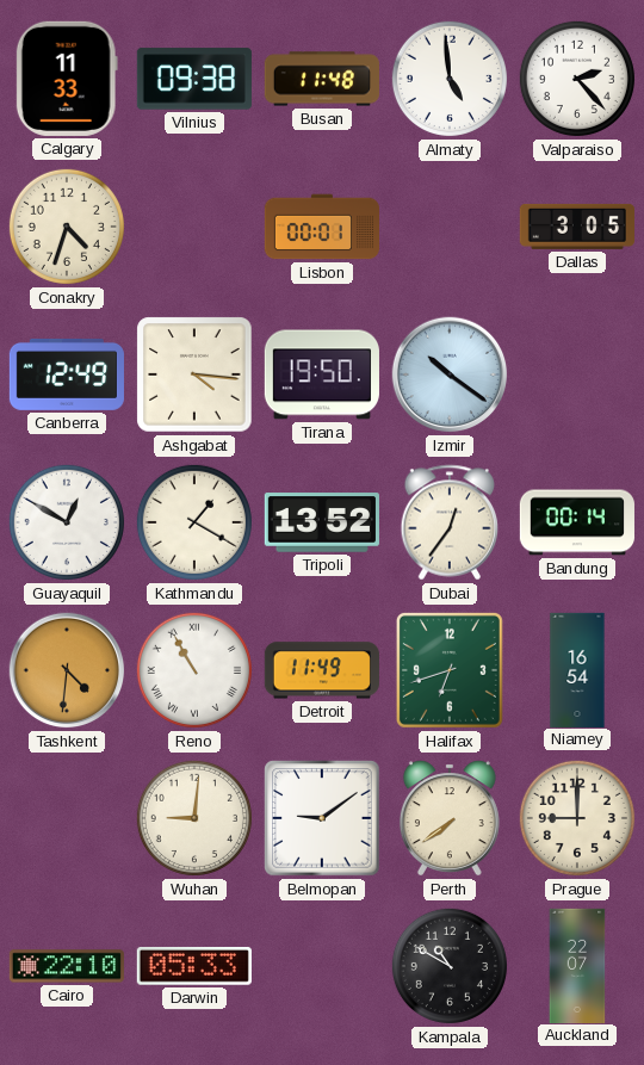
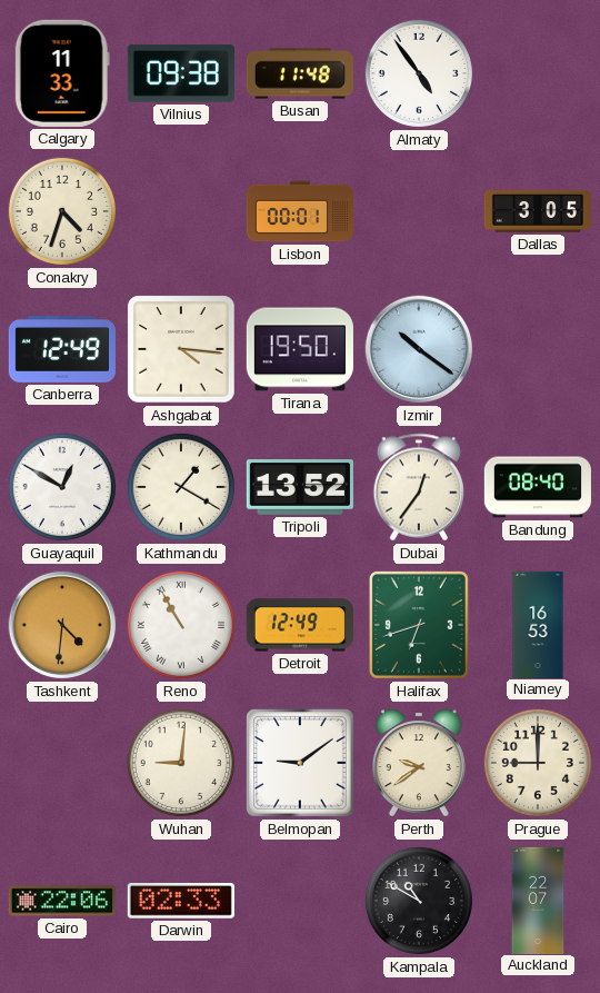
Almaty: 4:59 -> 4:54
Valparaiso: 2:23 -> none
Bandung: 00:14 -> 08:40
Detroit: 11:49 -> 12:49
Niamey: 16:54 -> 16:53
Perth: 7:39 -> 9:39
Cairo: 22:10 -> 22:06
Darwin: 05:33 -> 02:33
